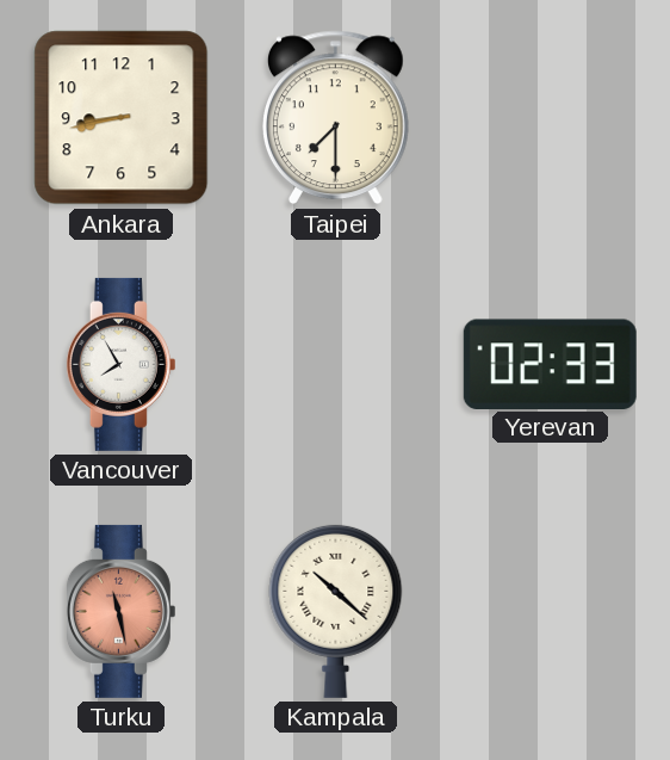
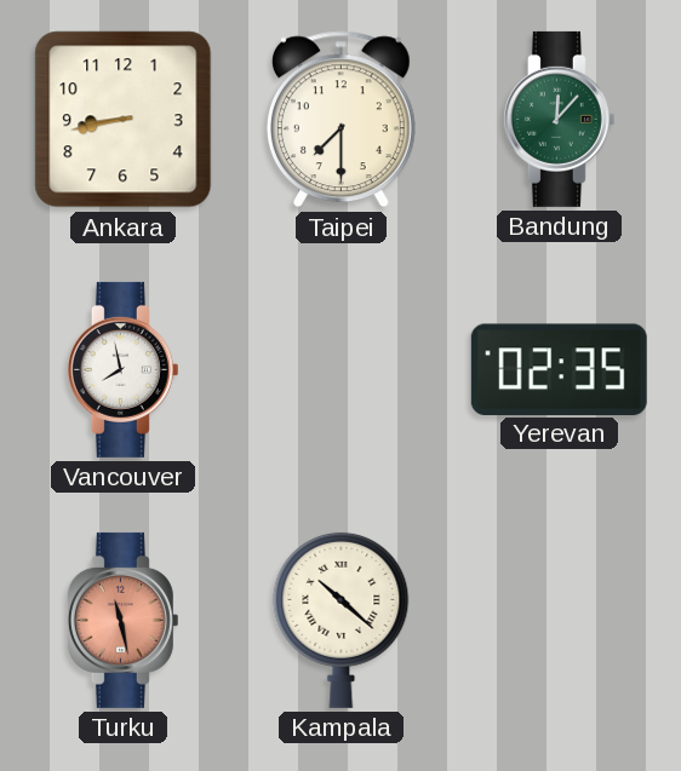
Bandung: none -> 12:07
Vancouver: 7:55 -> 7:58
Yerevan: 02:33 -> 02:35
